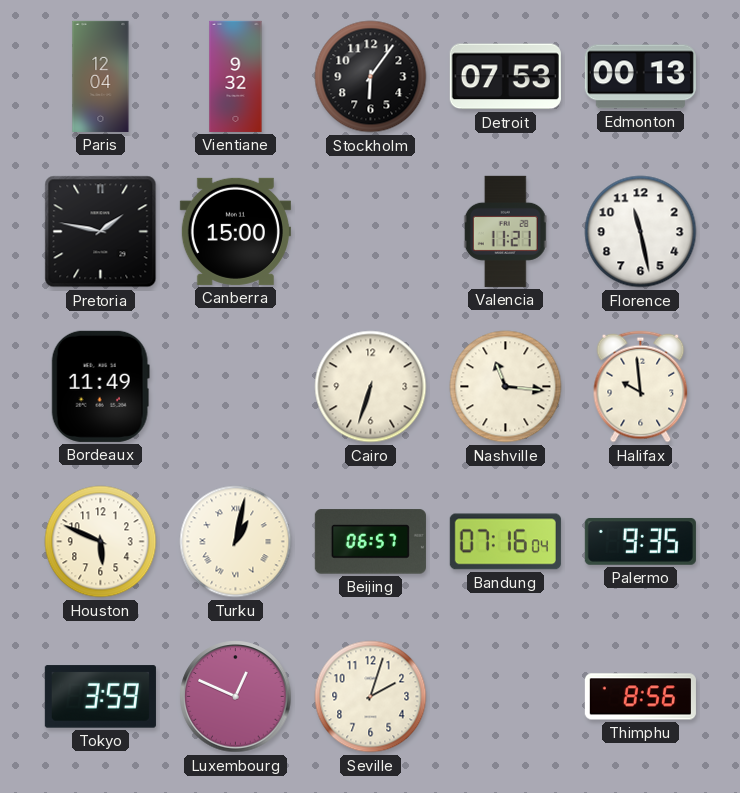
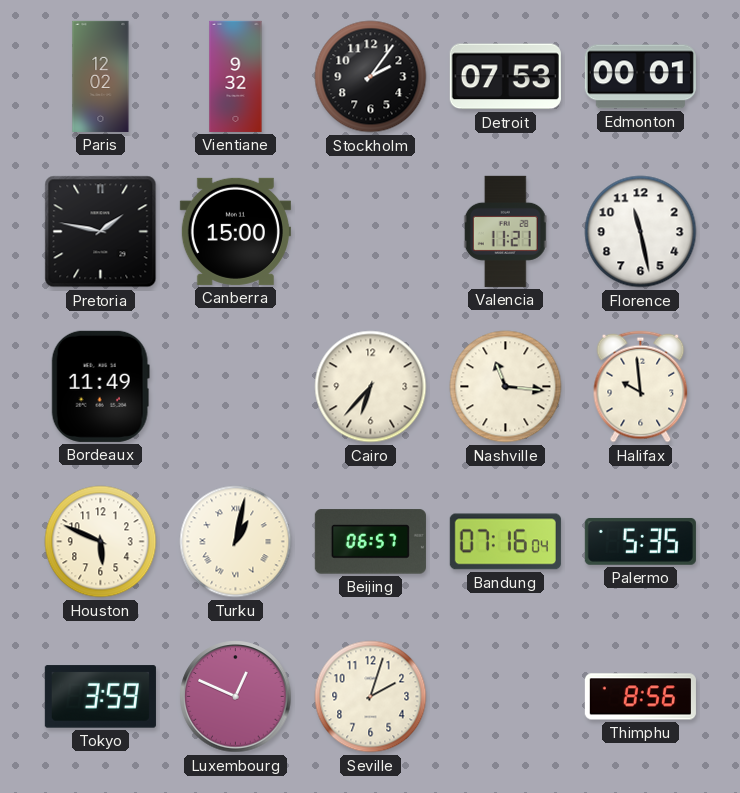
Paris: 12:04 -> 12:02
Stockholm: 6:06 -> 2:06
Edmonton: 00:13 -> 00:01
Cairo: 6:33 -> 6:37
Palermo: 9:35 -> 5:35
